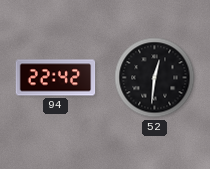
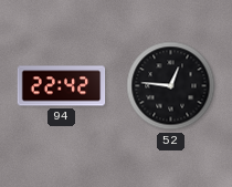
52: 12:31 -> 12:46
